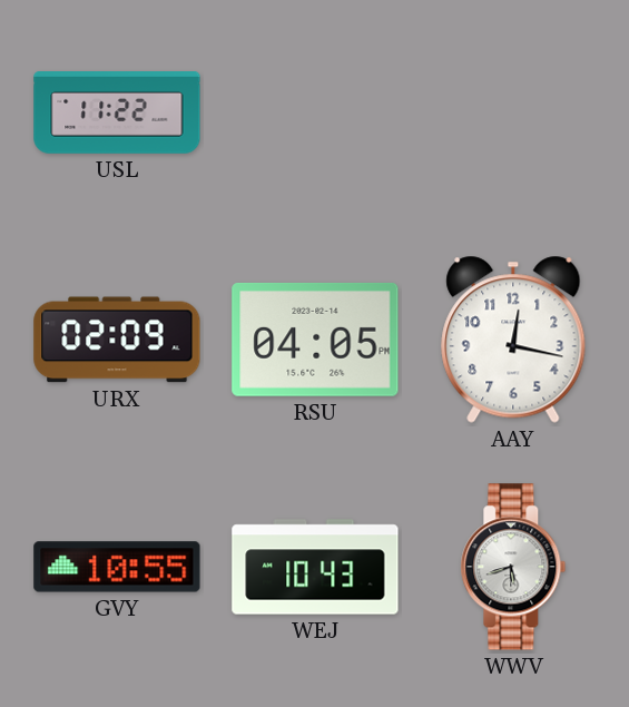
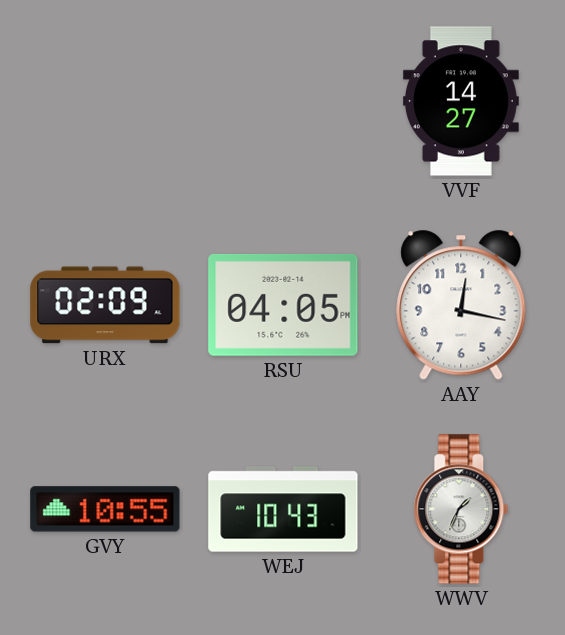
USL: 11:22 -> none
VVF: none -> 14:27
WWV: 5:42 -> 1:34
